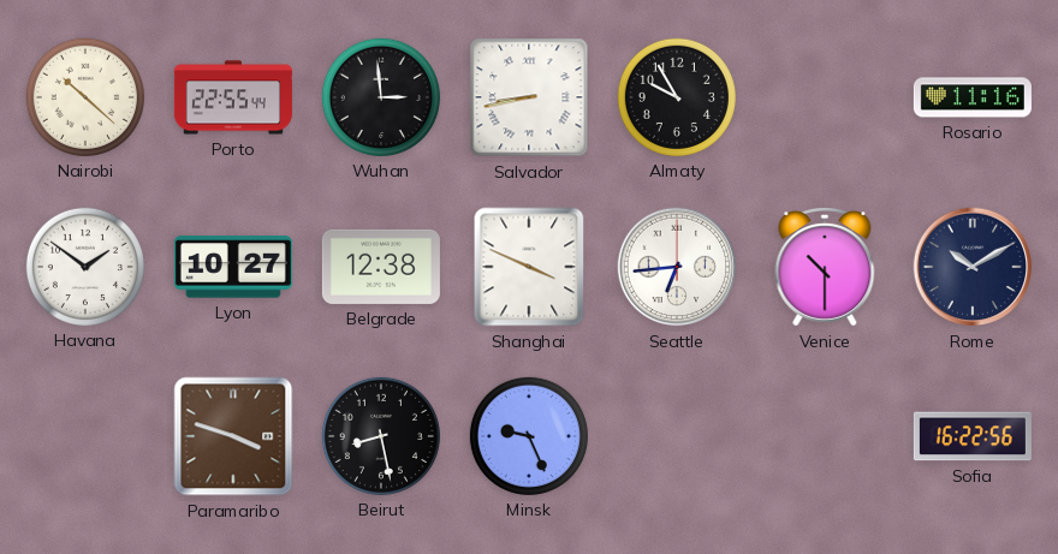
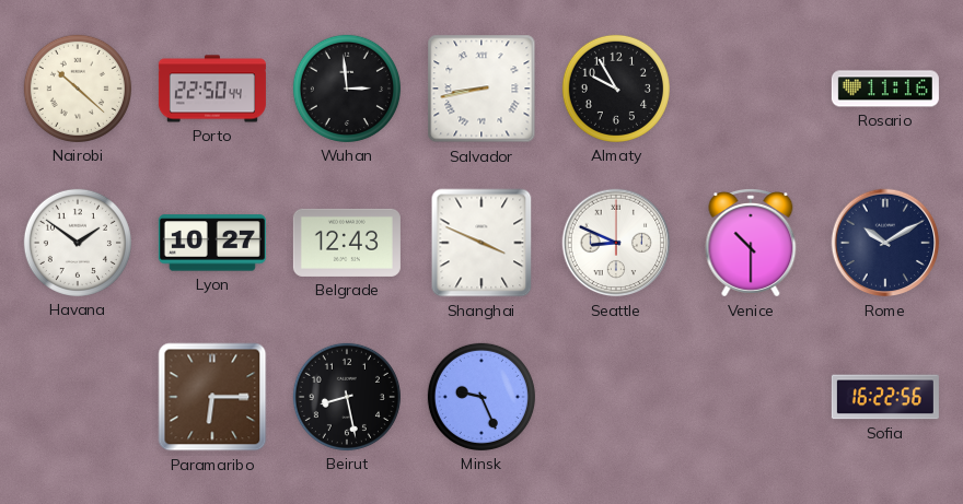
Porto: 22:55 -> 22:50
Belgrade: 12:38 -> 12:43
Seattle: 6:44 -> 8:49
Paramaribo: 3:48 -> 6:15
